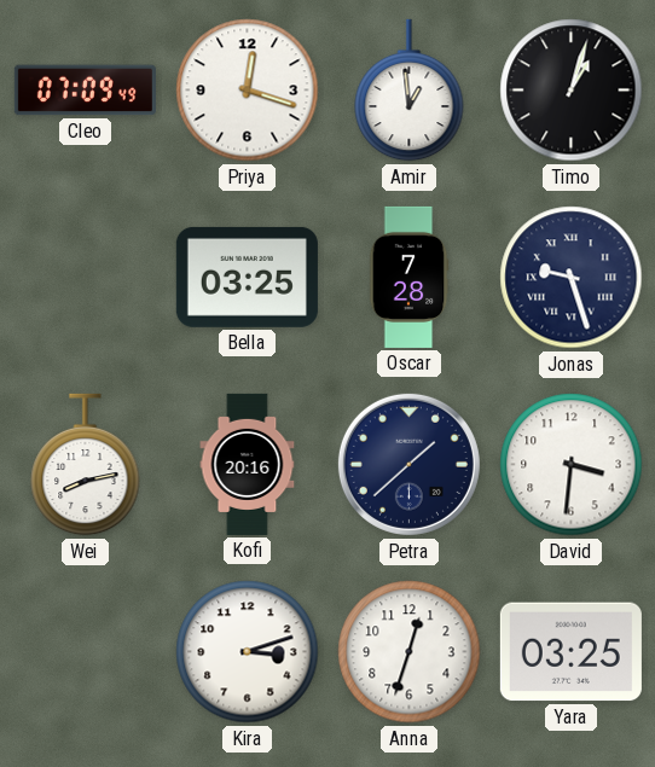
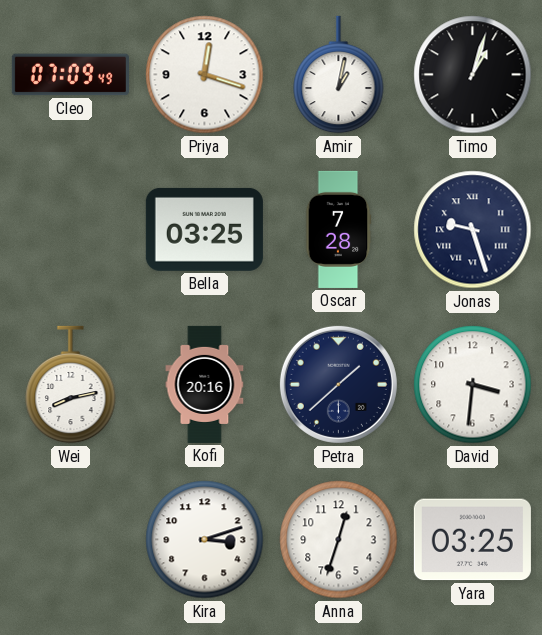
Amir: 12:59 -> 1:02
